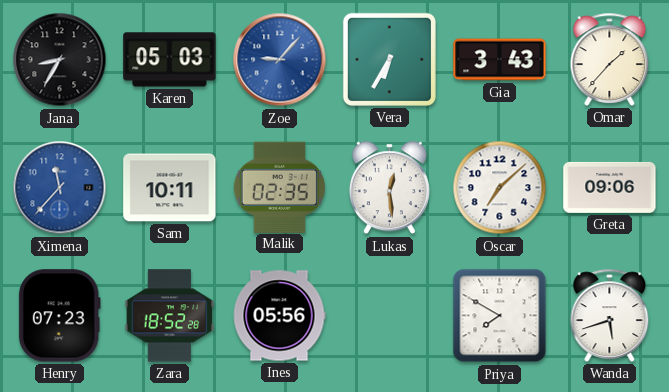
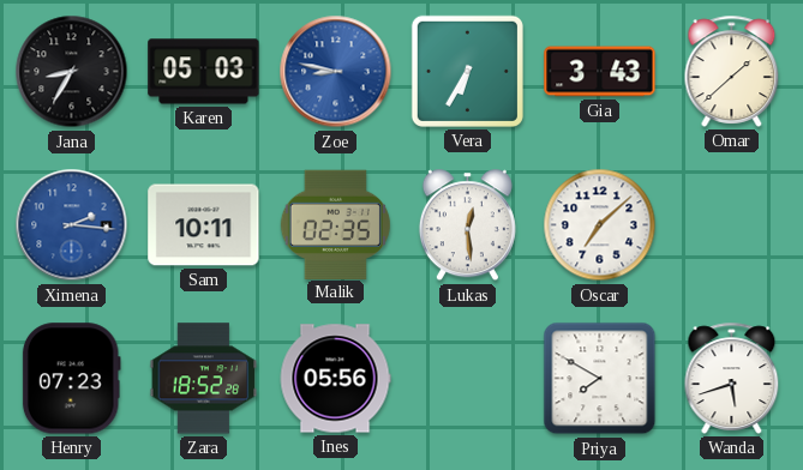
Zoe: 9:07 -> 8:47
Omar: 1:37 -> 1:38
Ximena: 11:37 -> 2:16
Greta: 09:06 -> none
